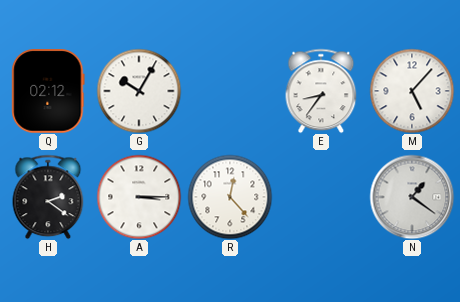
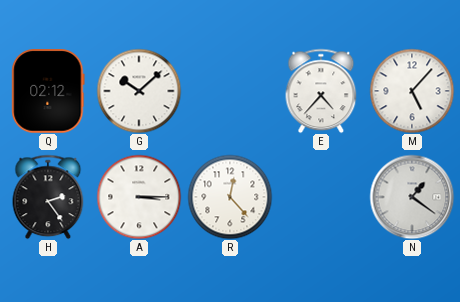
G: 10:05 -> 10:08
E: 8:36 -> 4:37
H: 2:21 -> 2:24
